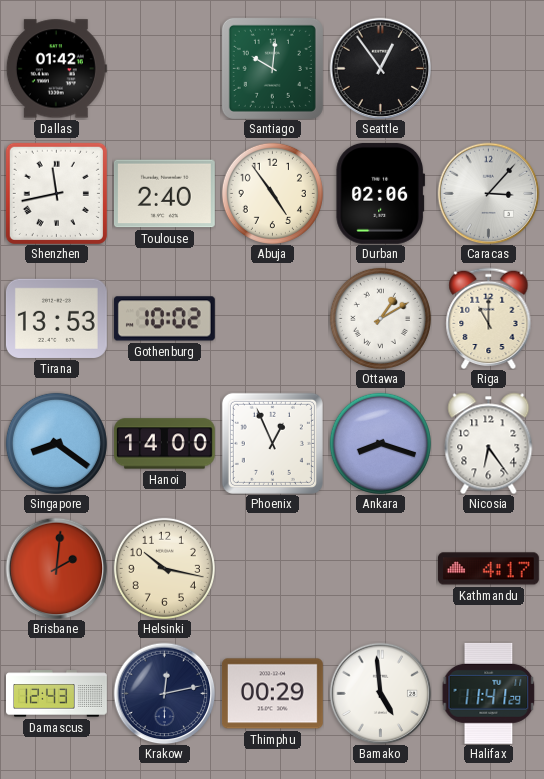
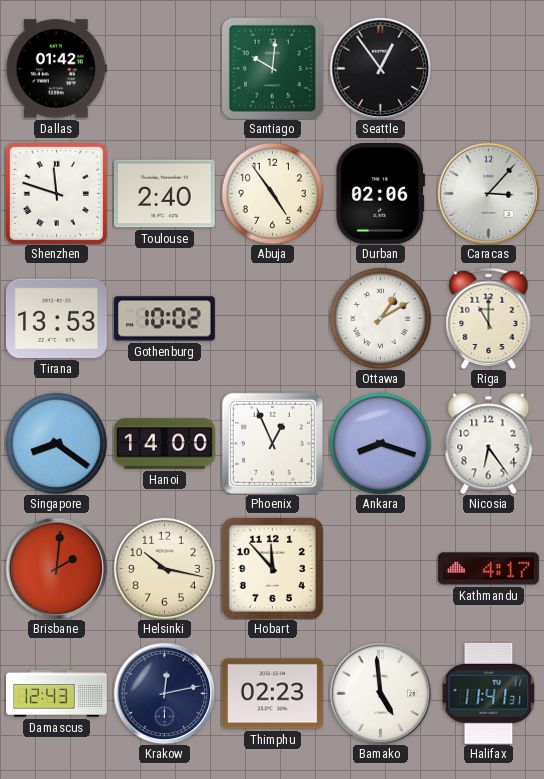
Shenzhen: 11:43 -> 11:48
Hobart: none -> 11:53
Thimphu: 00:29 -> 02:23
Halifax: 11:41:29 -> 11:41:31
